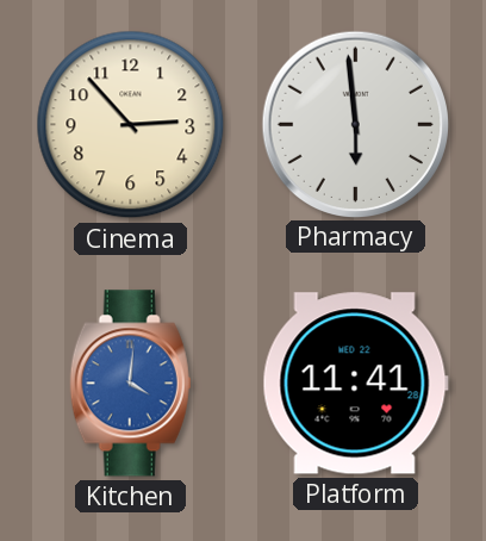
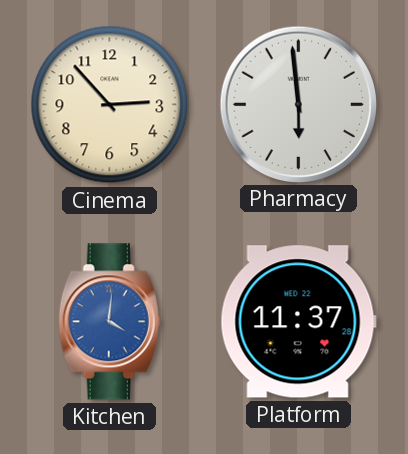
Platform: 11:41 -> 11:37
